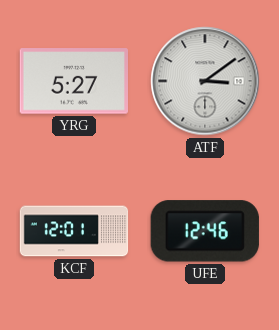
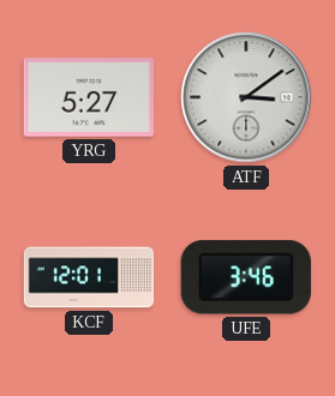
UFE: 12:46 -> 3:46
